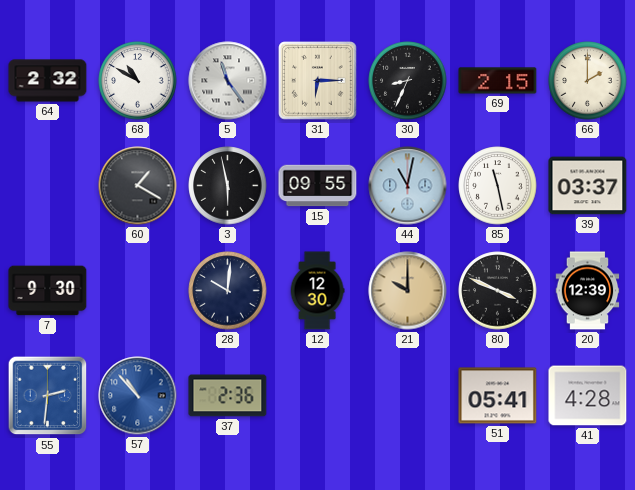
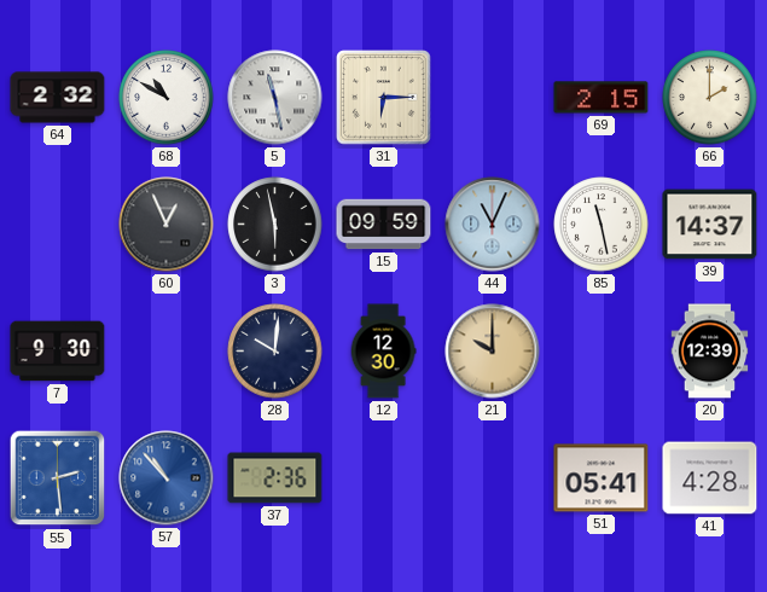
5: 11:24 -> 11:28
30: 8:34 -> none
60: 1:20 -> 12:56
15: 09:55 -> 09:59
44: 11:02 -> 11:04
39: 03:37 -> 14:37
80: 3:49 -> none
55: 2:31 -> 2:29
